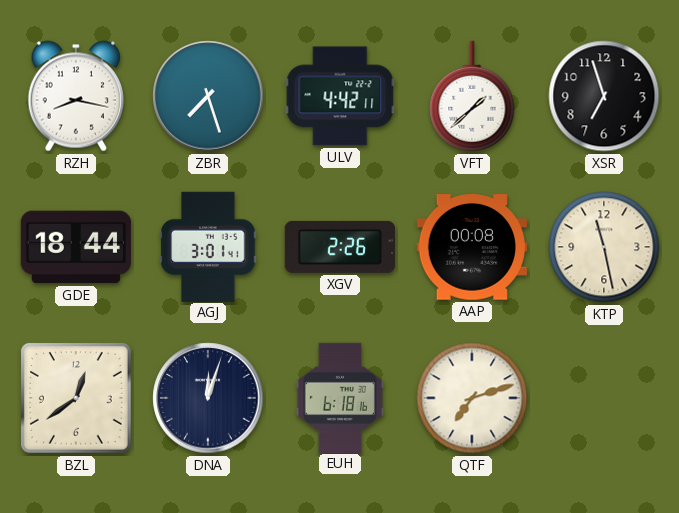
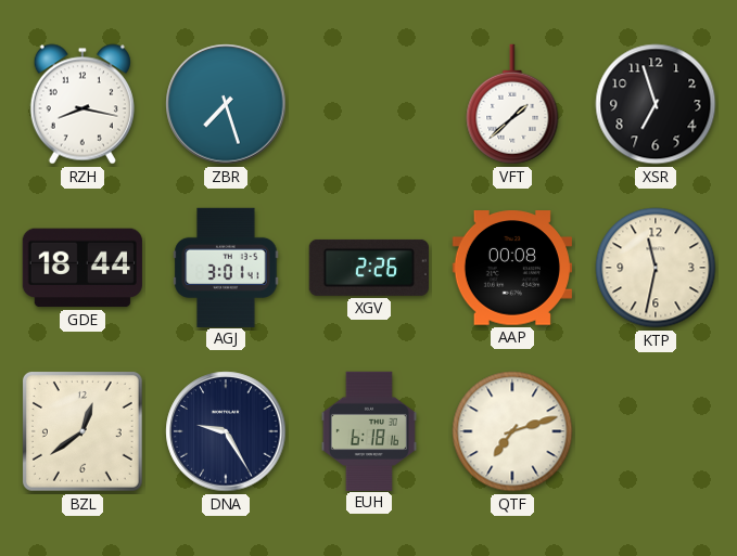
ULV: 4:42 -> none
KTP: 11:28 -> 11:32
DNA: 12:03 -> 9:25
